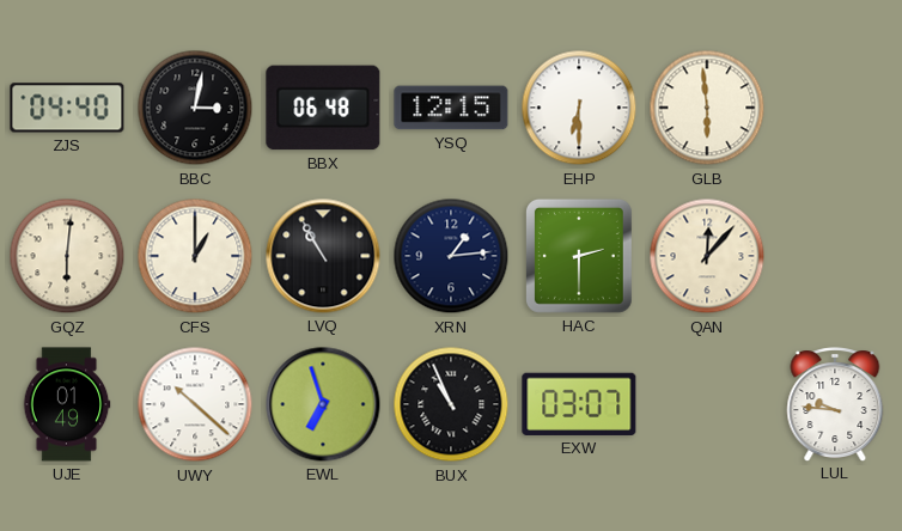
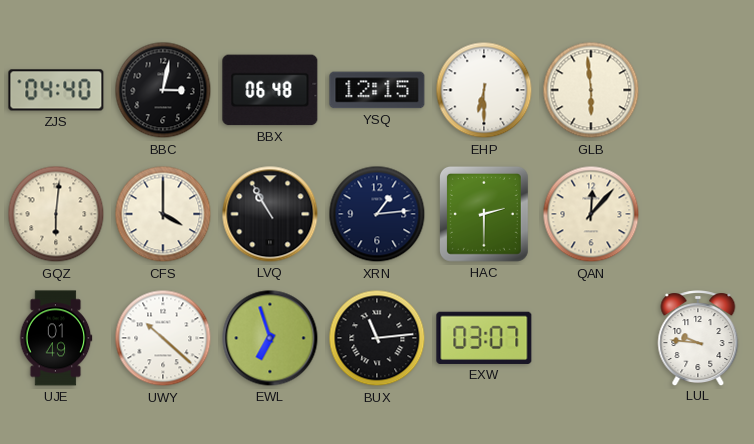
CFS: 1:00 -> 4:00
BUX: 10:56 -> 11:14
